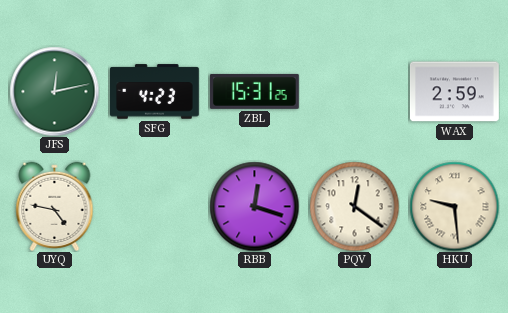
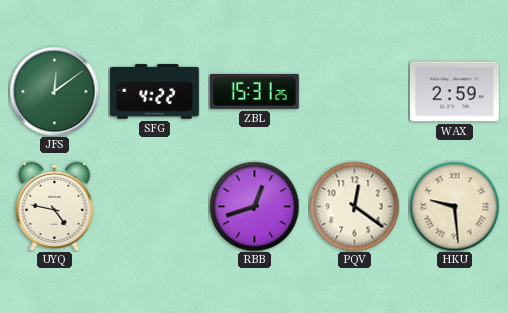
JFS: 12:13 -> 12:09
SFG: 4:23 -> 4:22
RBB: 12:18 -> 12:42
